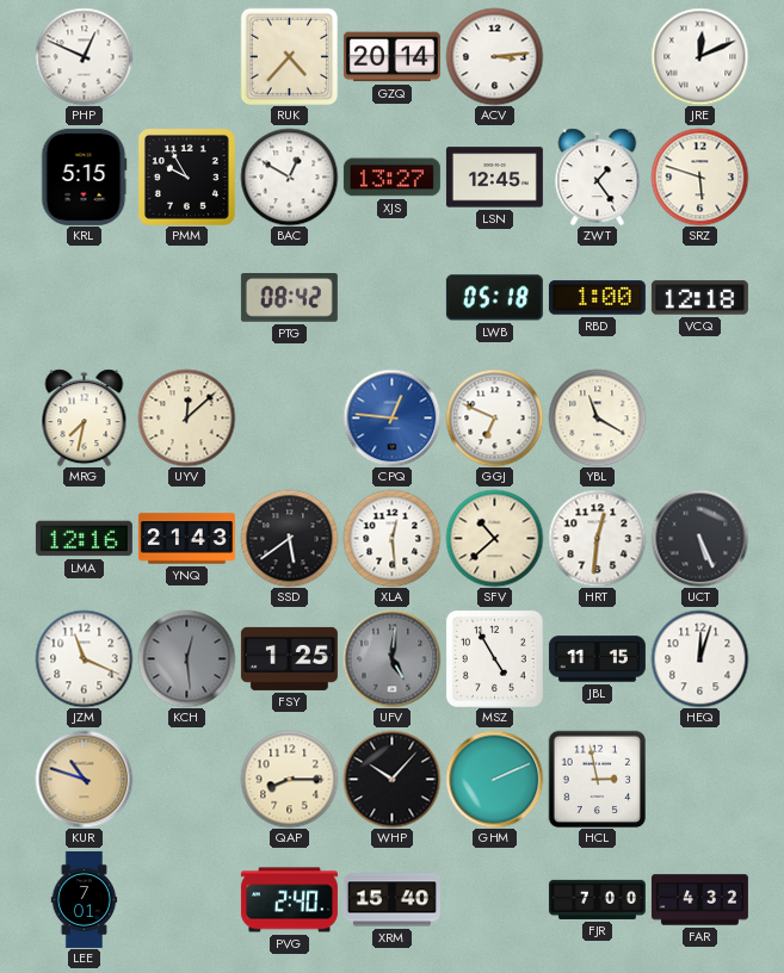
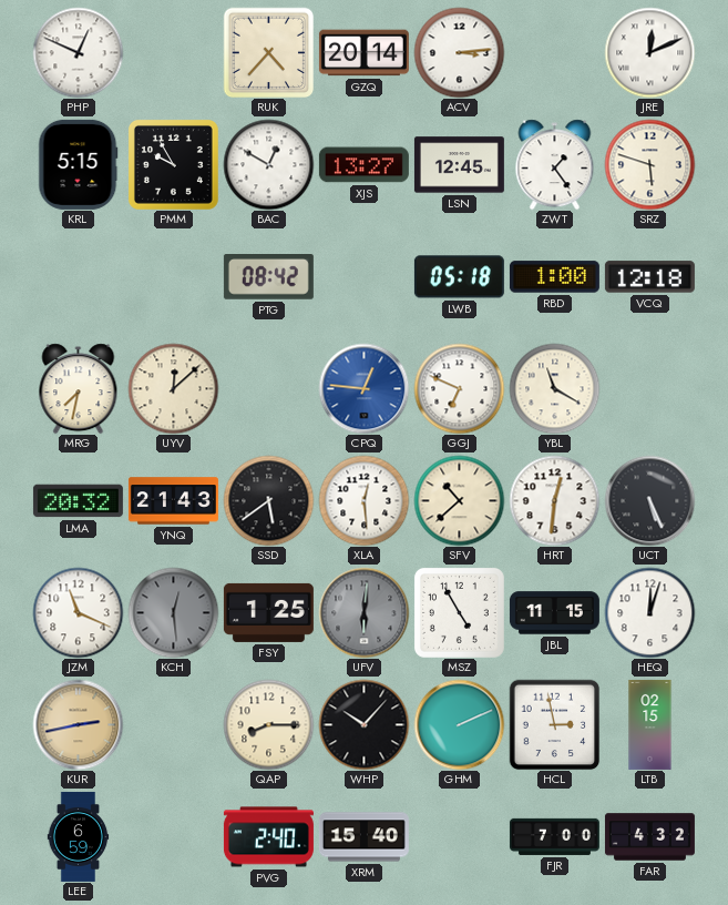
LMA: 12:16 -> 20:32
UFV: 5:01 -> 6:01
KUR: 10:48 -> 2:43
LTB: none -> 02:15
LEE: 7:01 -> 6:59
